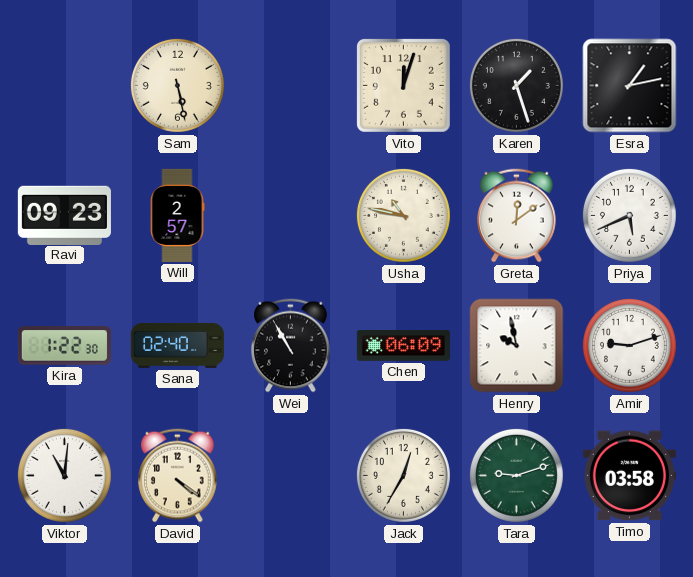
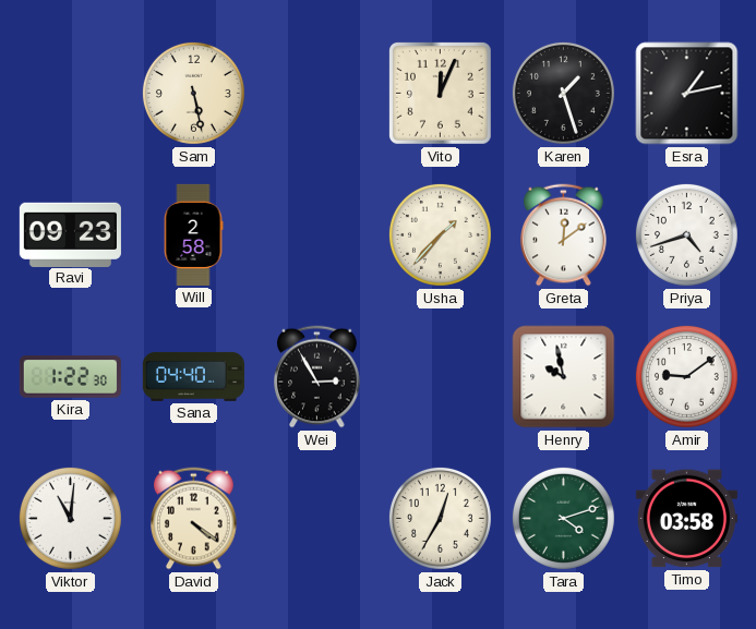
Vito: 12:03 -> 12:04
Will: 2:57 -> 2:58
Usha: 10:47 -> 1:37
Priya: 5:41 -> 4:42
Sana: 02:40 -> 04:40
Wei: 10:55 -> 2:55
Chen: 06:09 -> none
Amir: 9:12 -> 9:09
Tara: 9:12 -> 4:12
